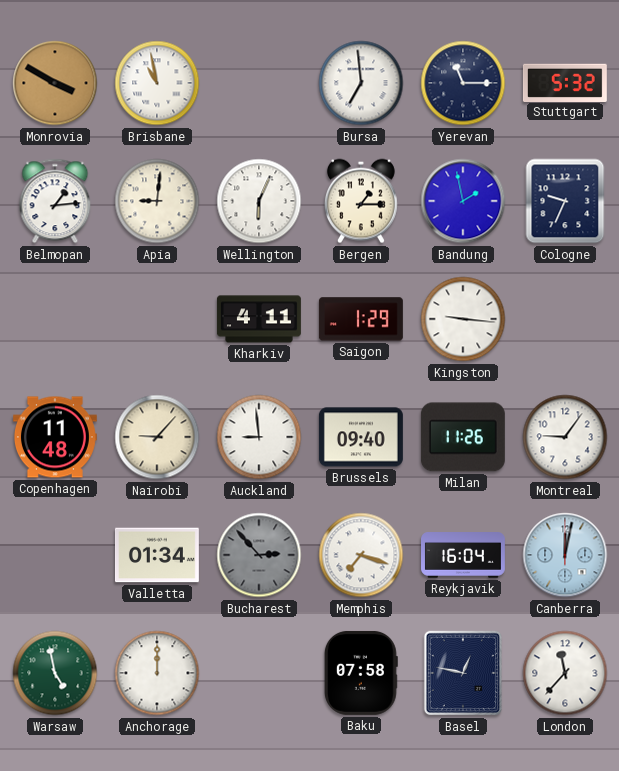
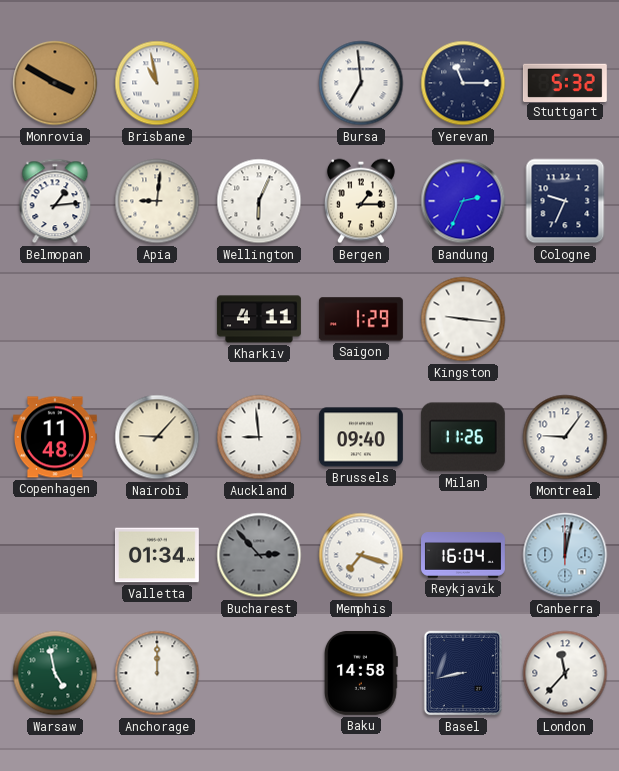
Bandung: 1:58 -> 2:34
Baku: 07:58 -> 14:58
Basel: 12:47 -> 8:43
